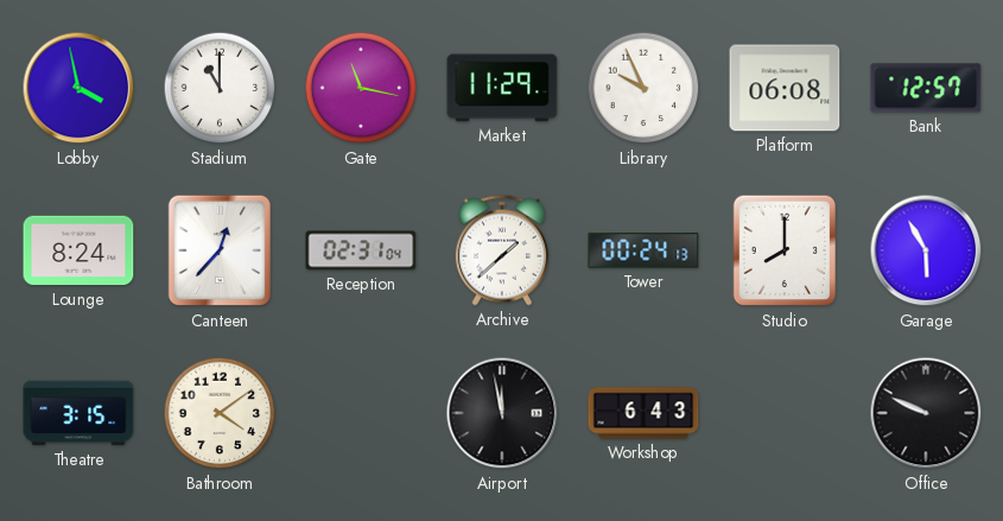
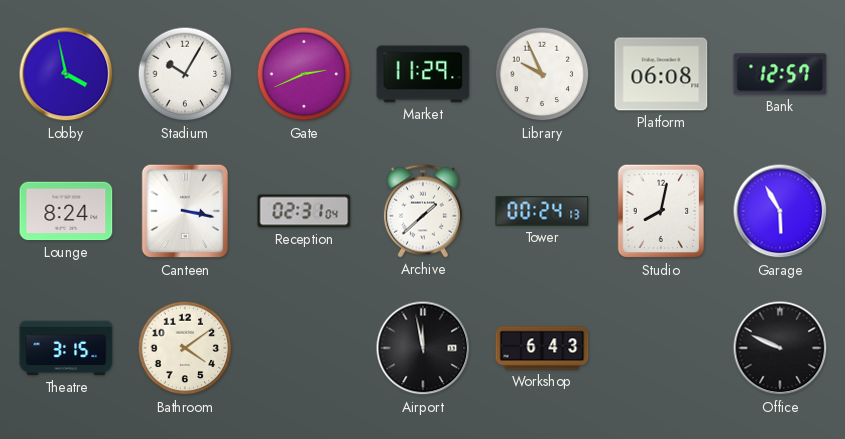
Stadium: 11:00 -> 10:05
Gate: 11:17 -> 2:41
Canteen: 12:37 -> 3:17
Studio: 8:00 -> 8:02
